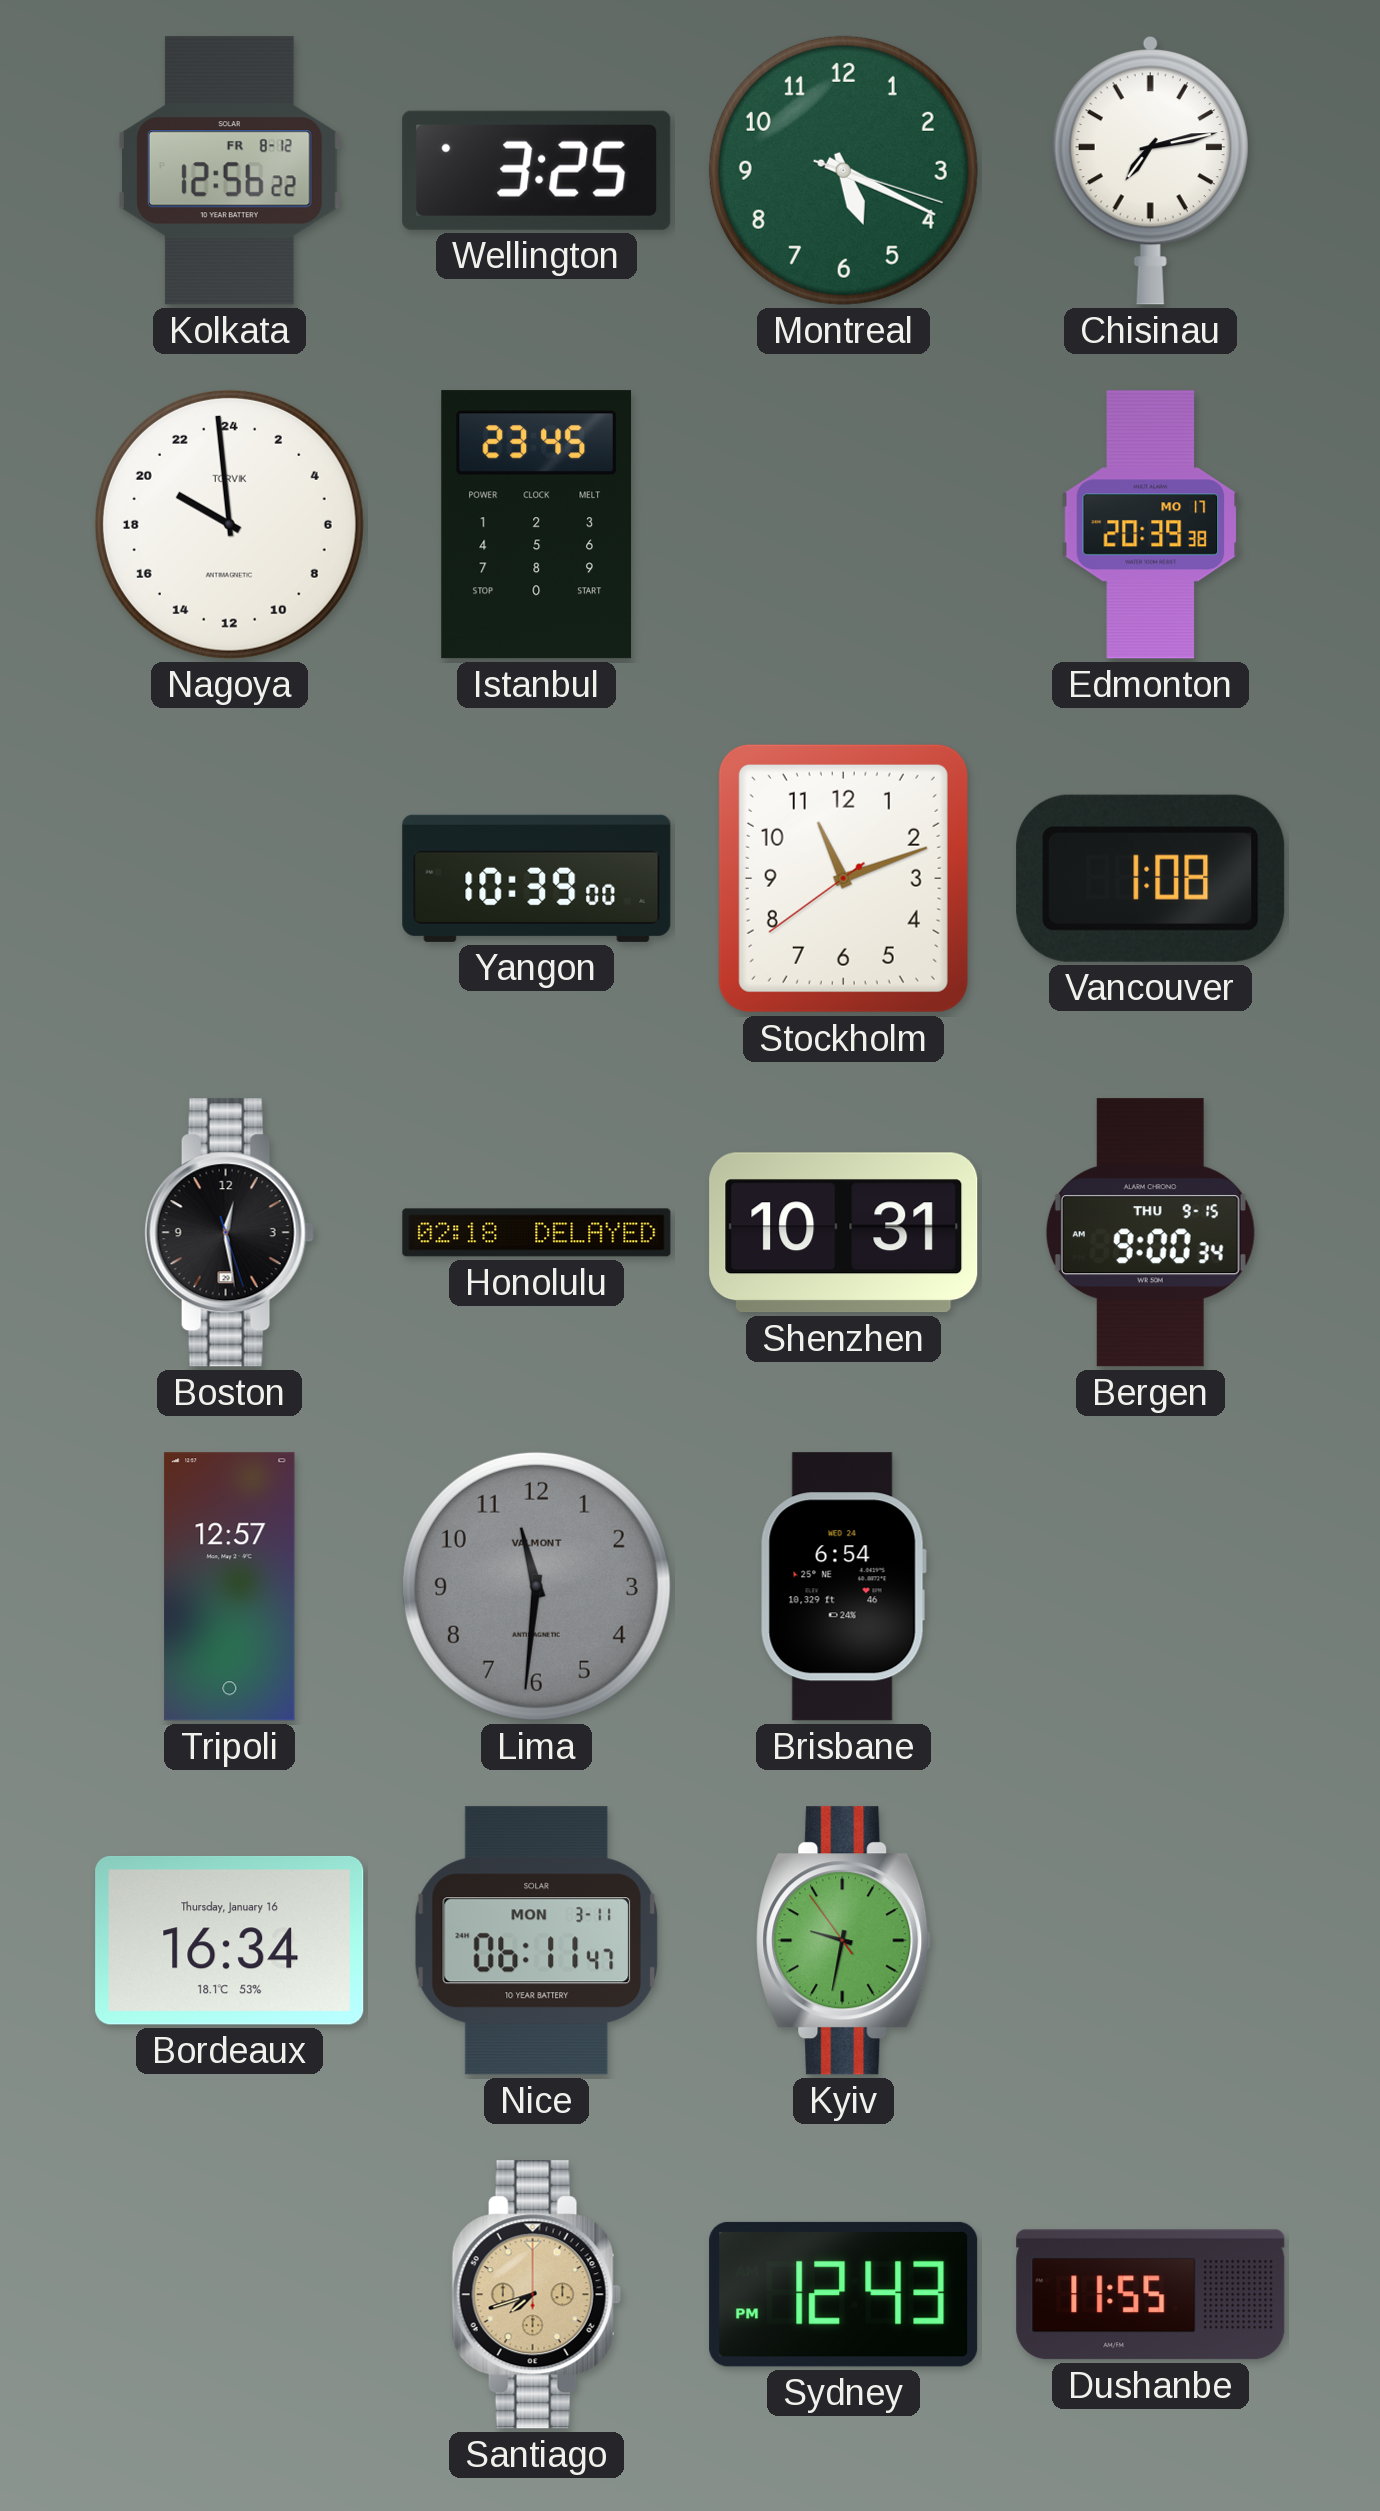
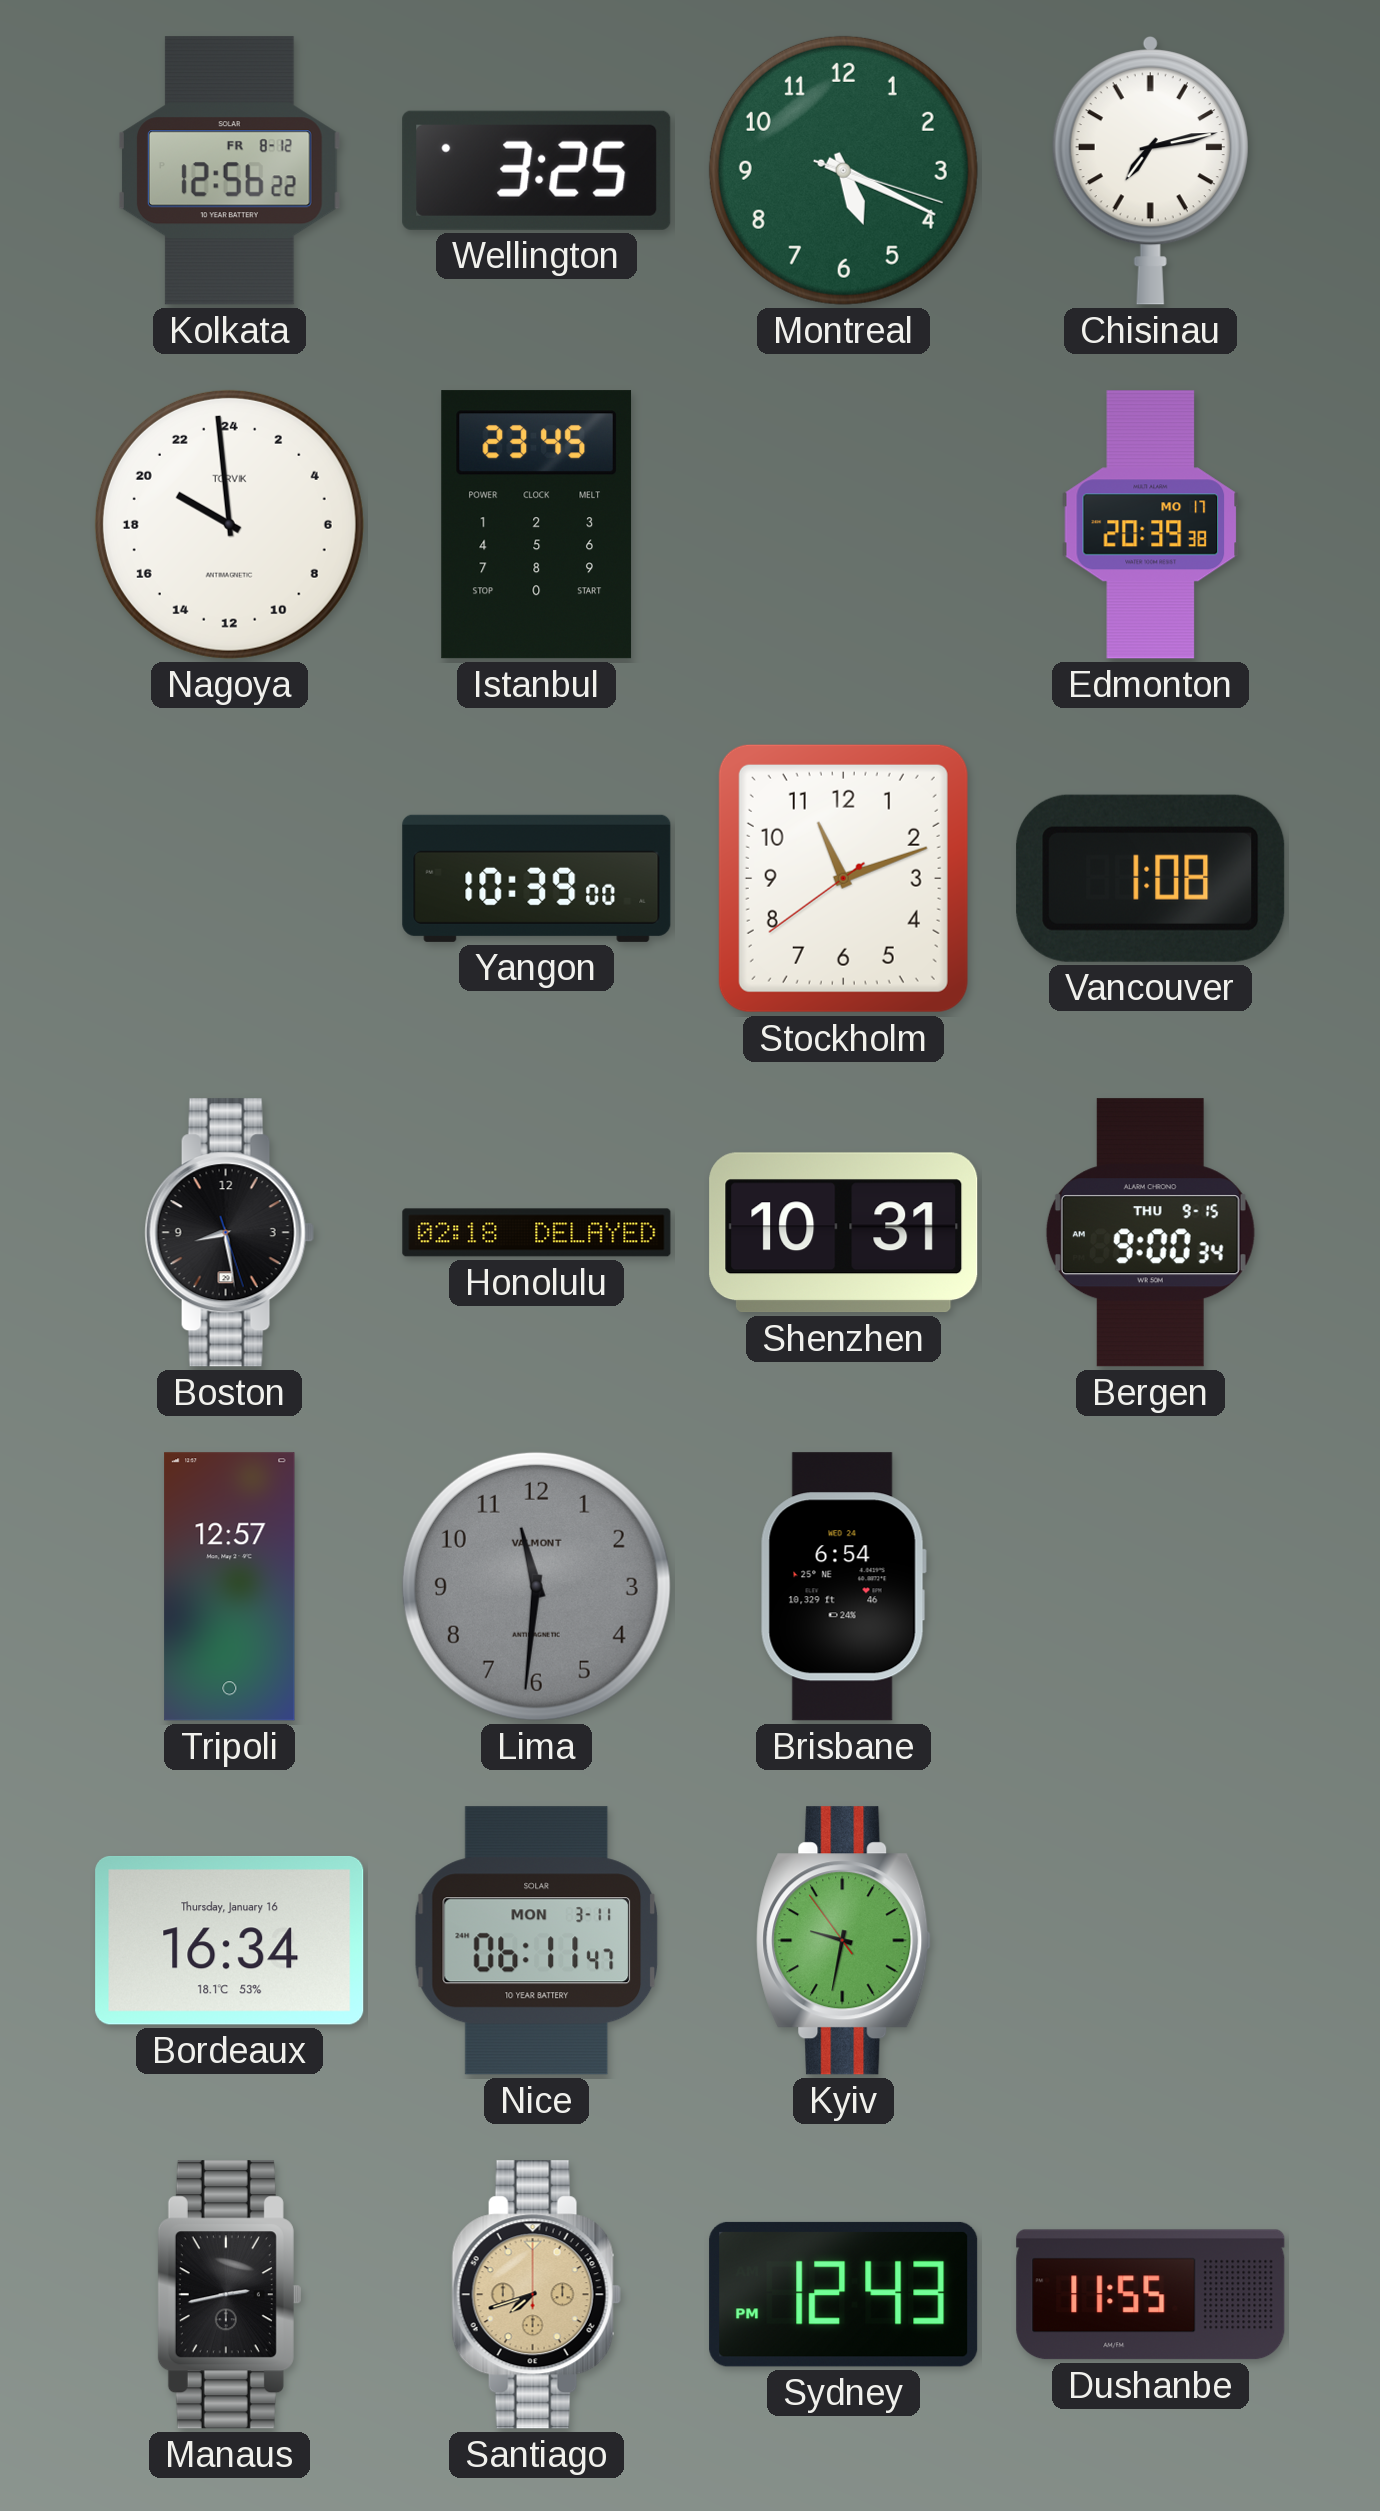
Boston: 12:28 -> 8:28
Manaus: none -> 2:43
